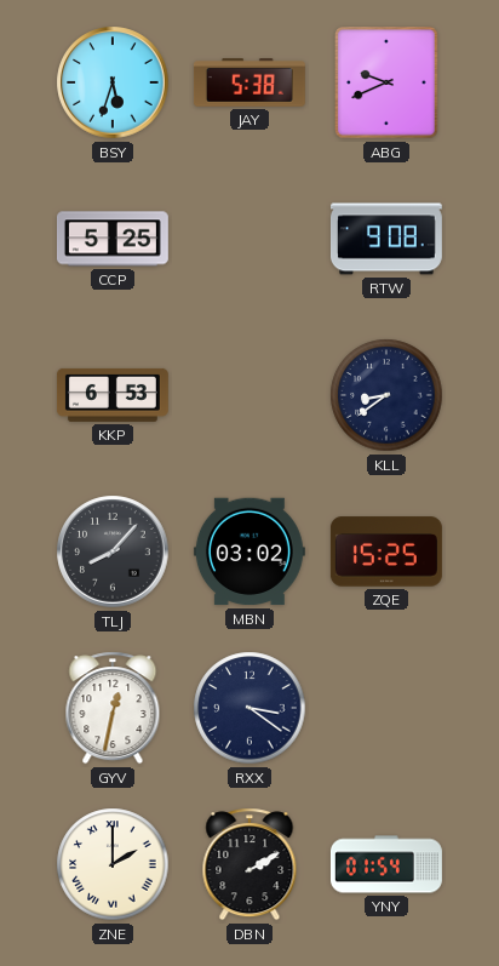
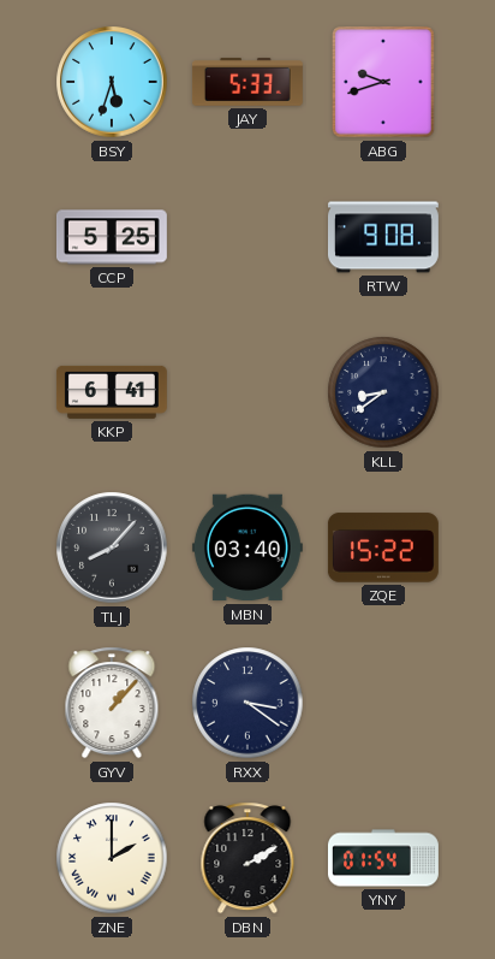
JAY: 5:38 -> 5:33
ABG: 9:41 -> 9:42
KKP: 6:53 -> 6:41
MBN: 03:02 -> 03:40
ZQE: 15:25 -> 15:22
GYV: 12:32 -> 1:07
